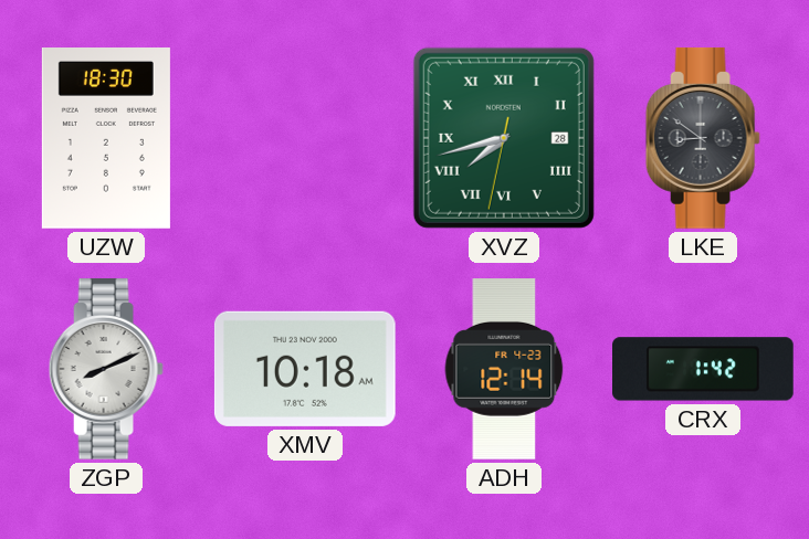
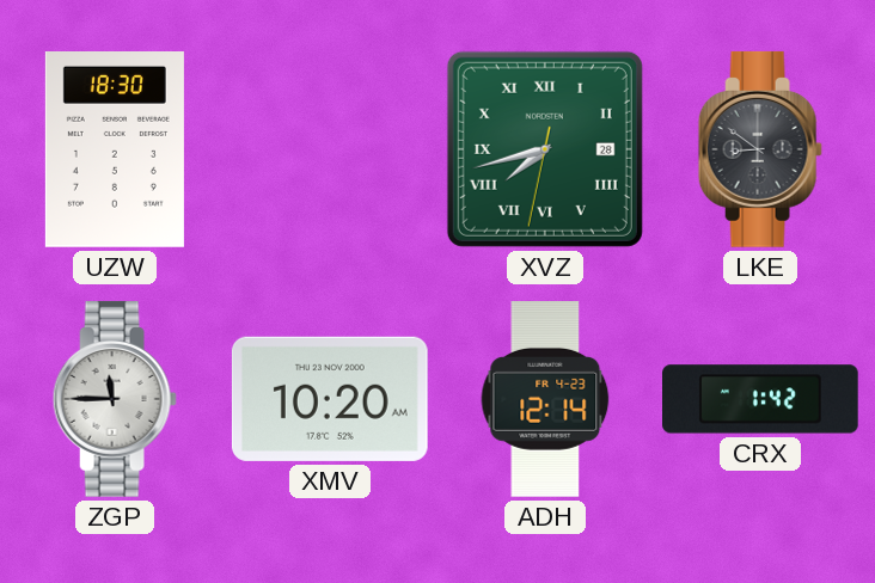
ZGP: 8:11 -> 11:45
XMV: 10:18 -> 10:20
